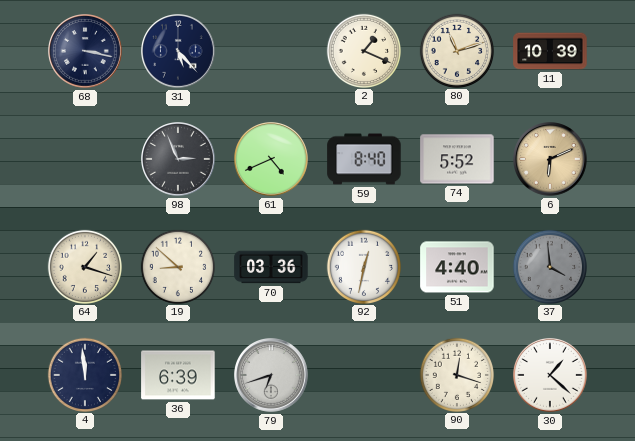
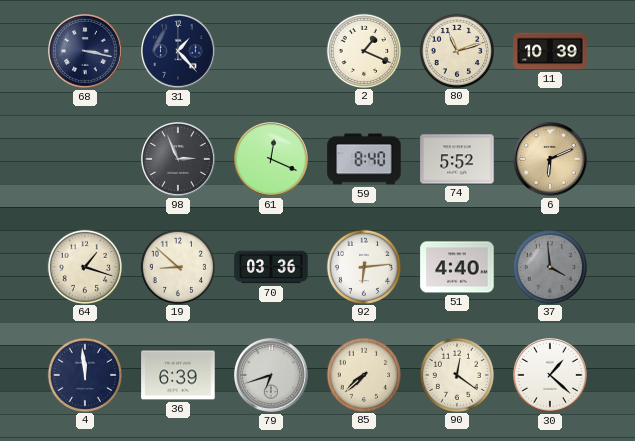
31: 5:23 -> 1:23
61: 4:41 -> 12:19
92: 12:32 -> 6:14
85: none -> 7:38
90: 12:18 -> 12:21
